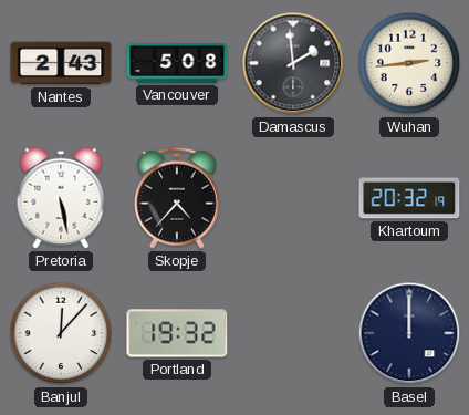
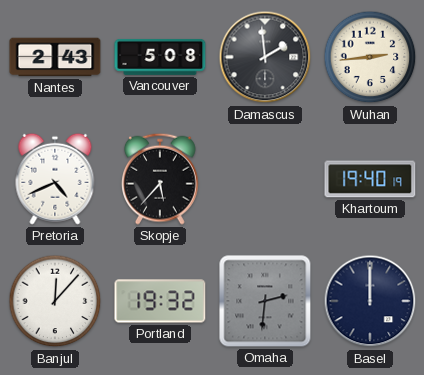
Pretoria: 5:28 -> 4:41
Skopje: 4:37 -> 5:37
Khartoum: 20:32 -> 19:40
Omaha: none -> 2:31
